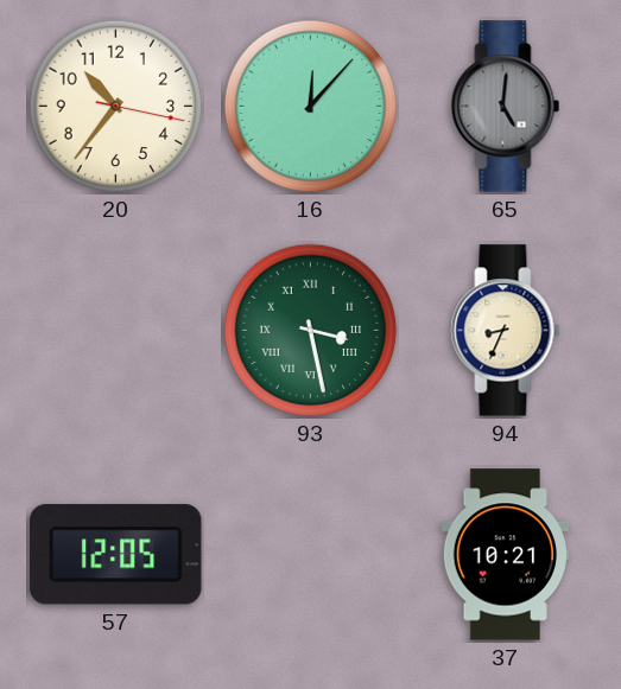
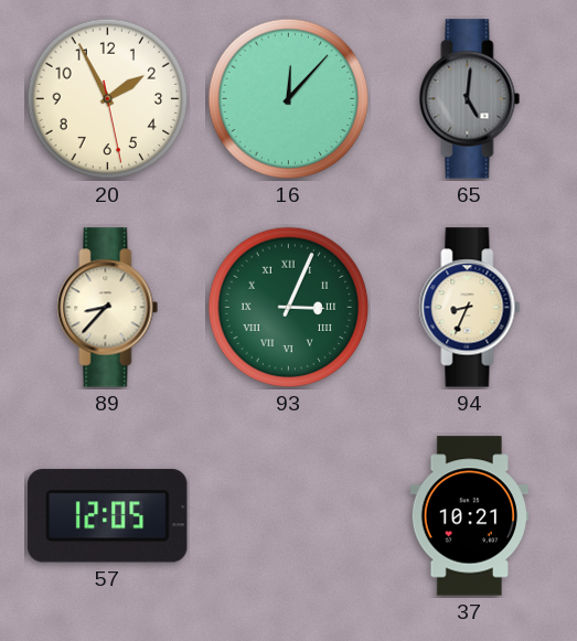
20: 10:36 -> 1:55
89: none -> 8:37
93: 3:28 -> 3:04
